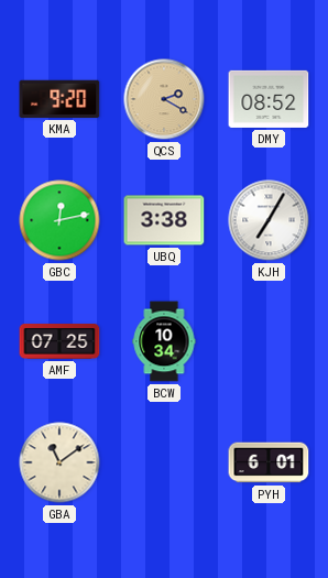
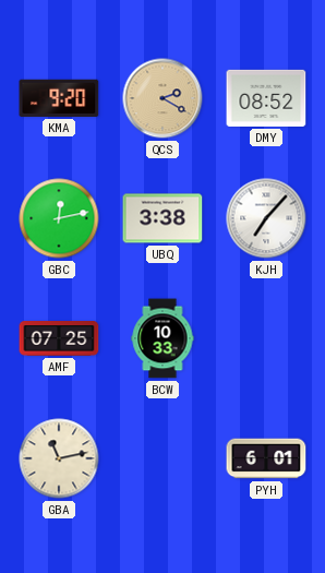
KJH: 7:05 -> 7:07
BCW: 10:34 -> 10:33
GBA: 11:09 -> 11:13
